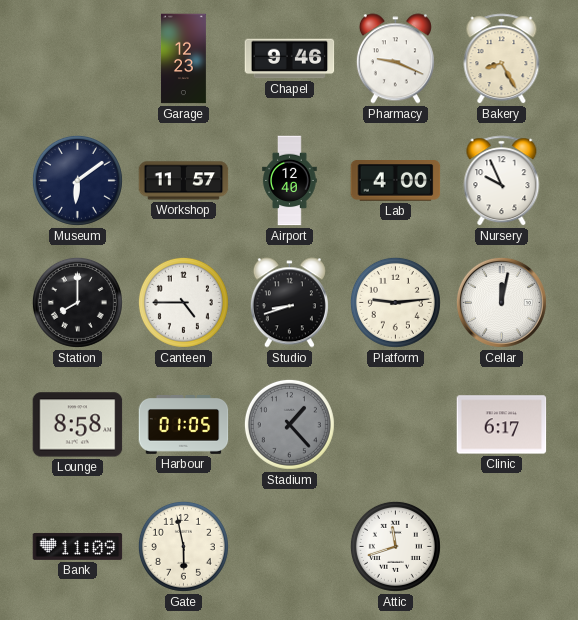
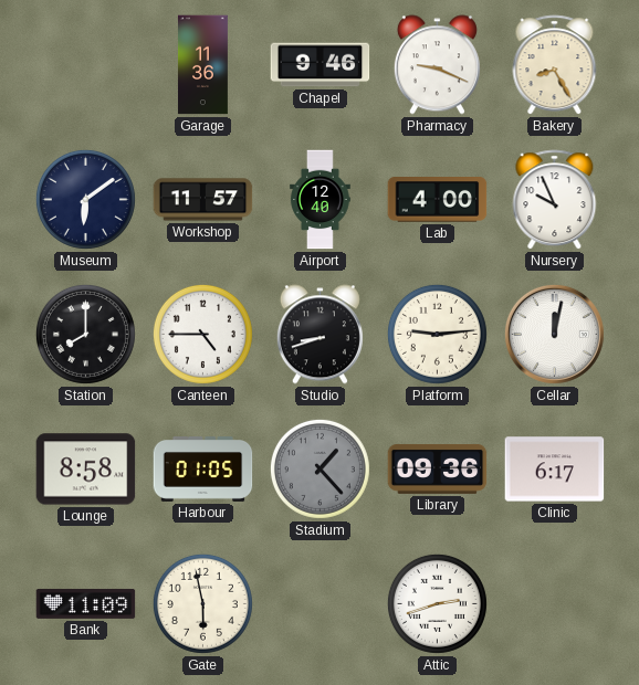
Garage: 12:23 -> 11:36
Library: none -> 09:36
Attic: 11:42 -> 2:42
